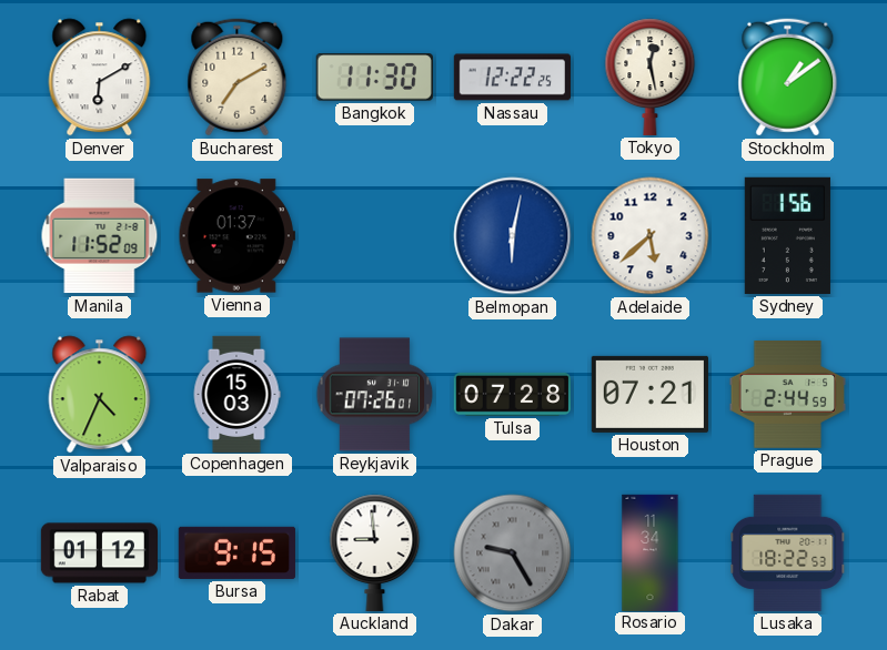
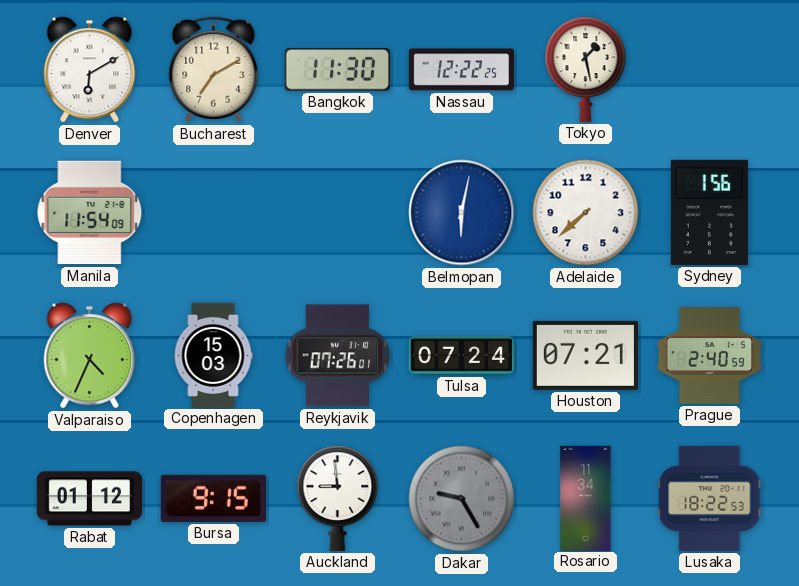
Tokyo: 12:28 -> 1:28
Stockholm: 1:09 -> none
Manila: 11:52 -> 11:54
Vienna: 01:37 -> none
Adelaide: 5:38 -> 7:38
Tulsa: 07:28 -> 07:24
Prague: 2:44 -> 2:40
